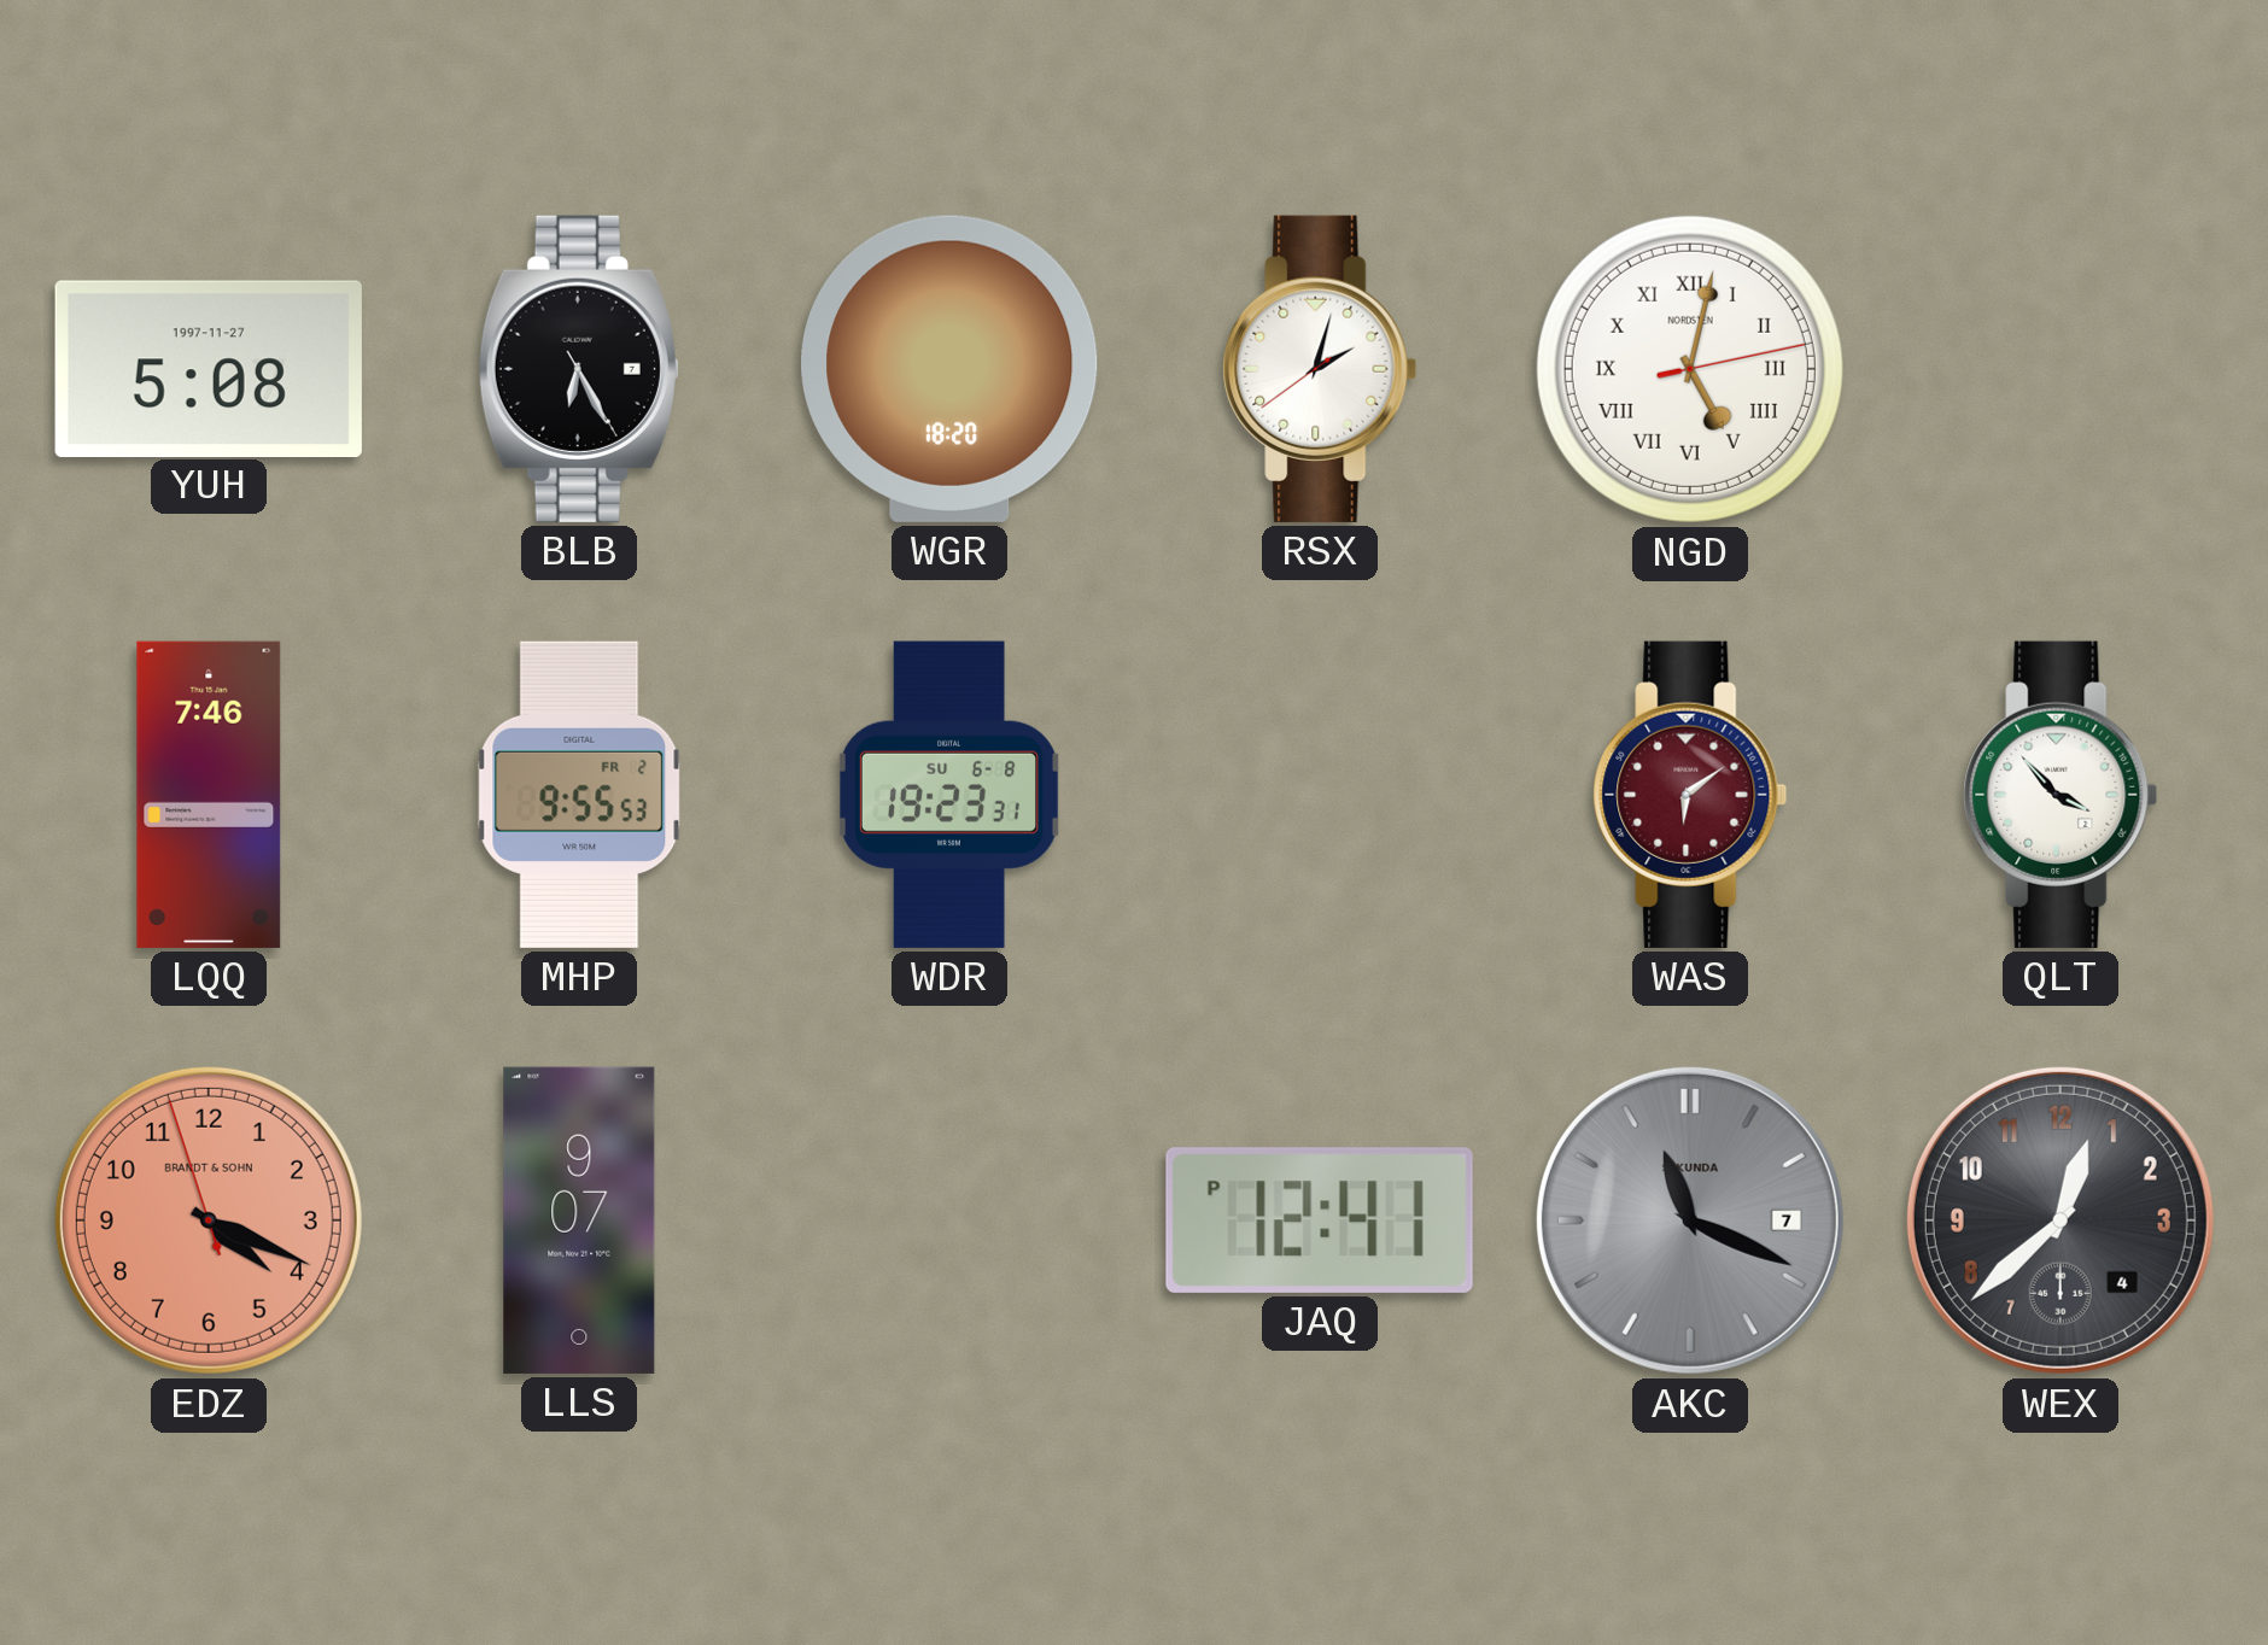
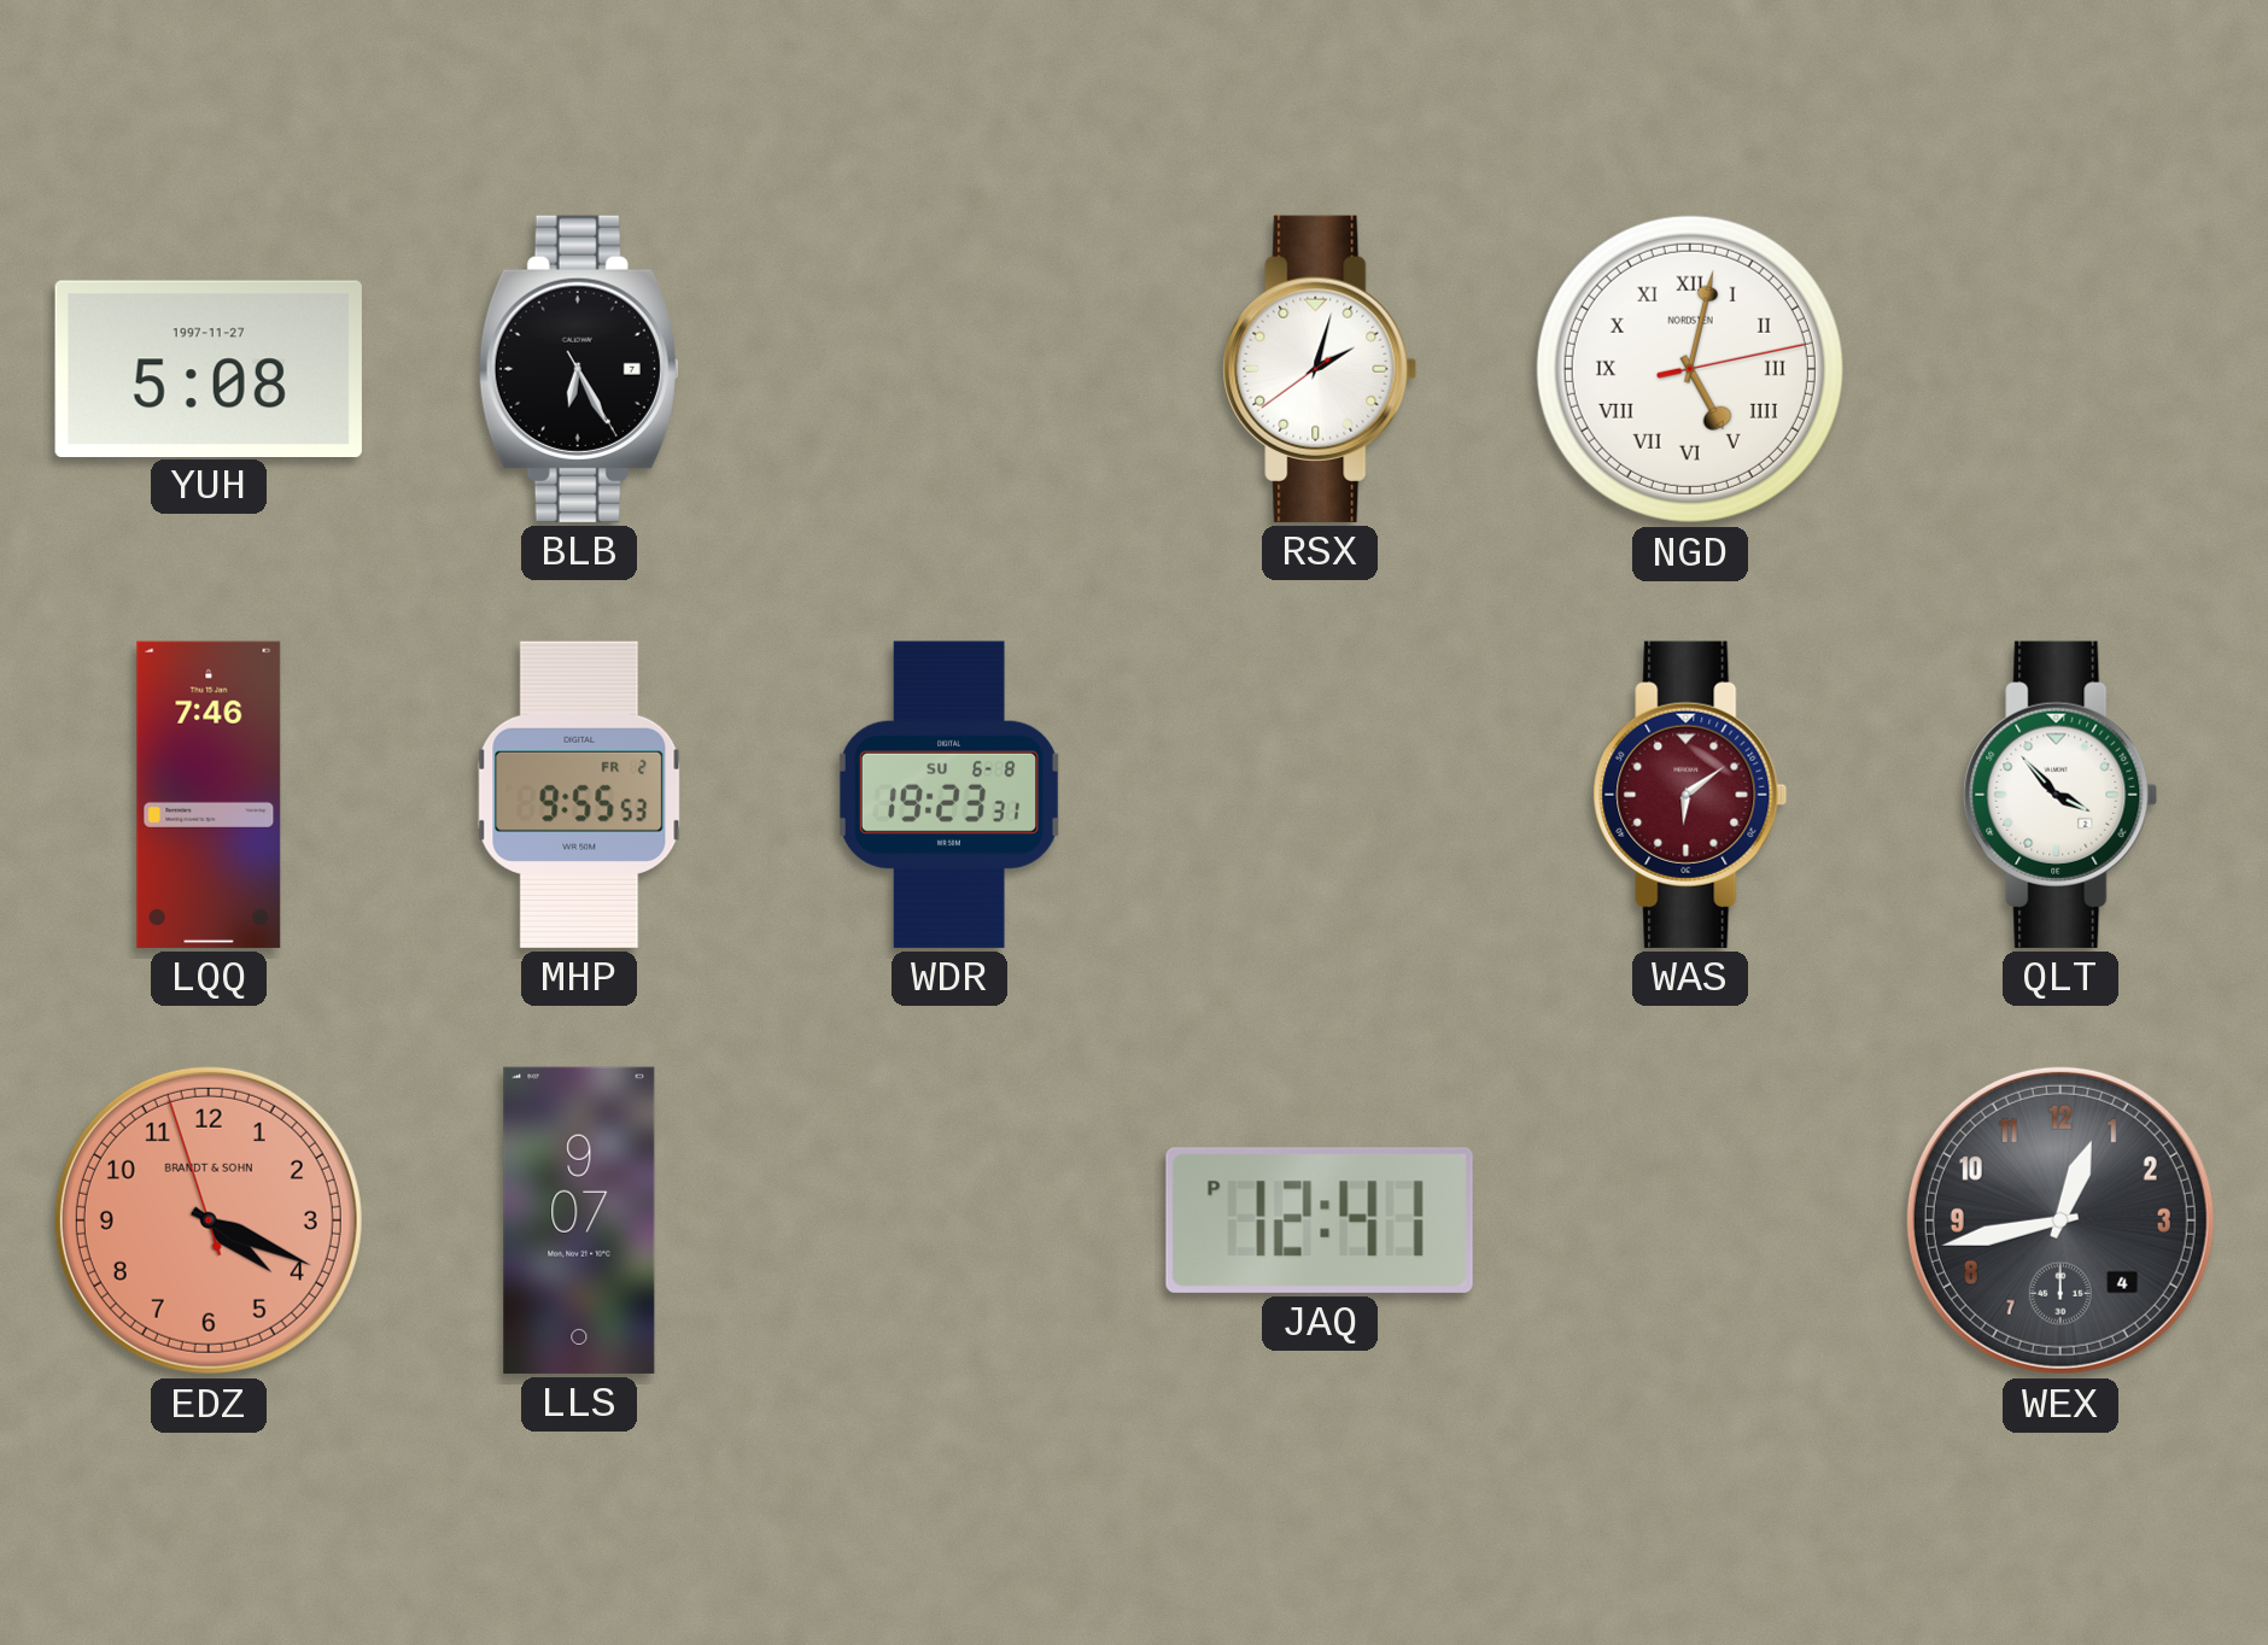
WGR: 18:20 -> none
AKC: 11:19 -> none
WEX: 12:38 -> 12:43
